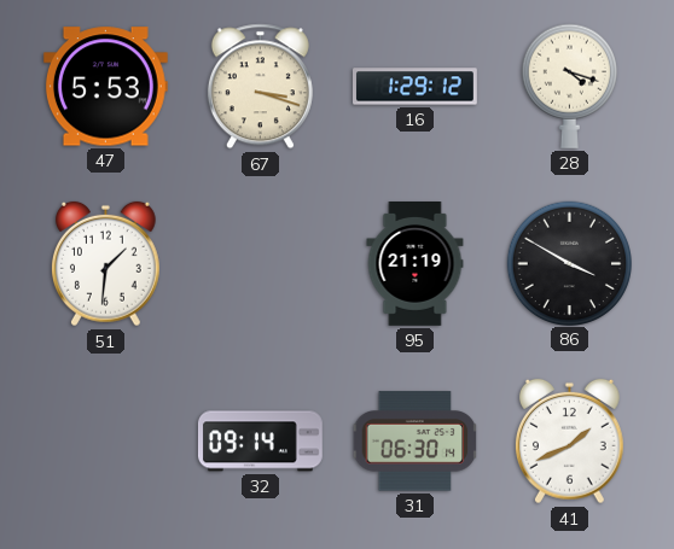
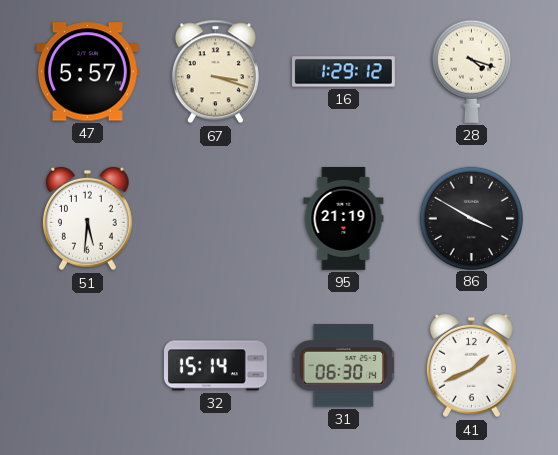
47: 5:53 -> 5:57
51: 1:31 -> 5:31
32: 09:14 -> 15:14
